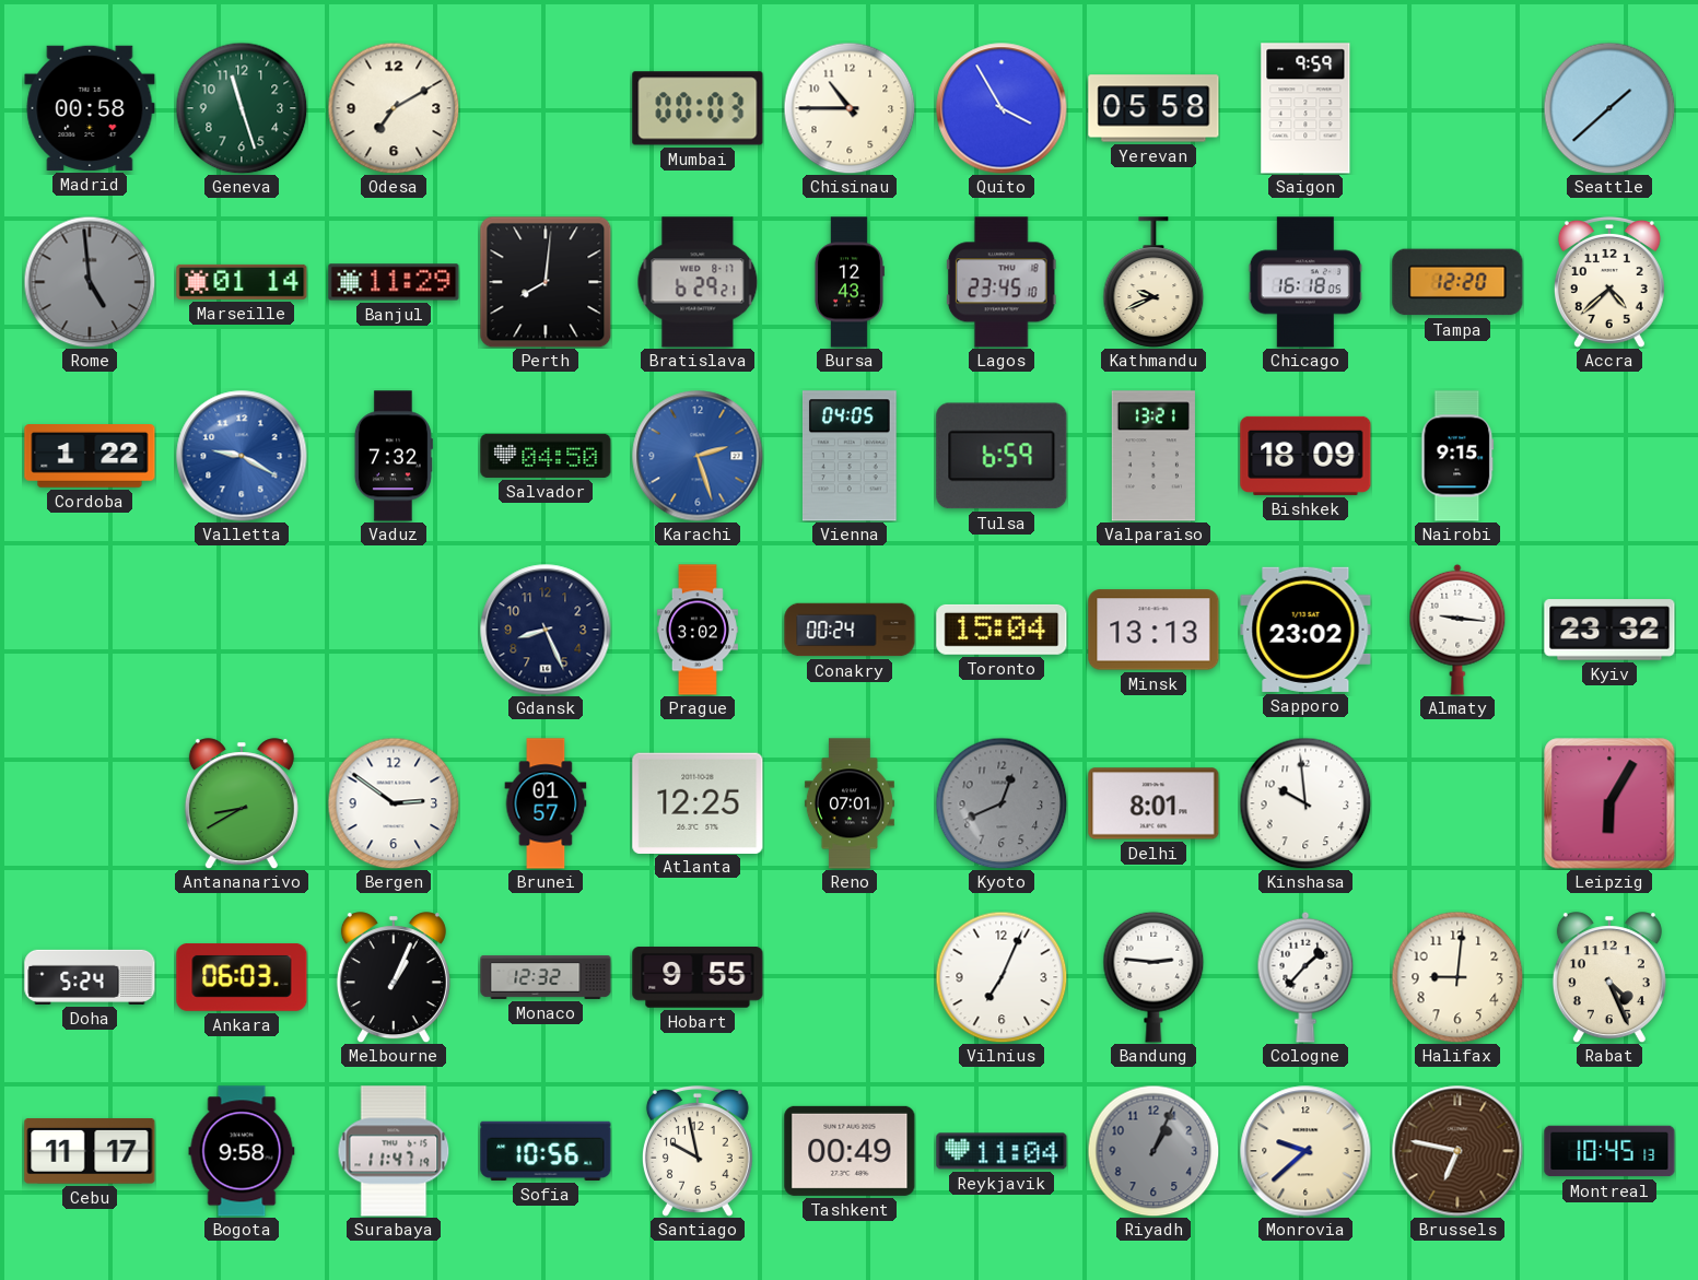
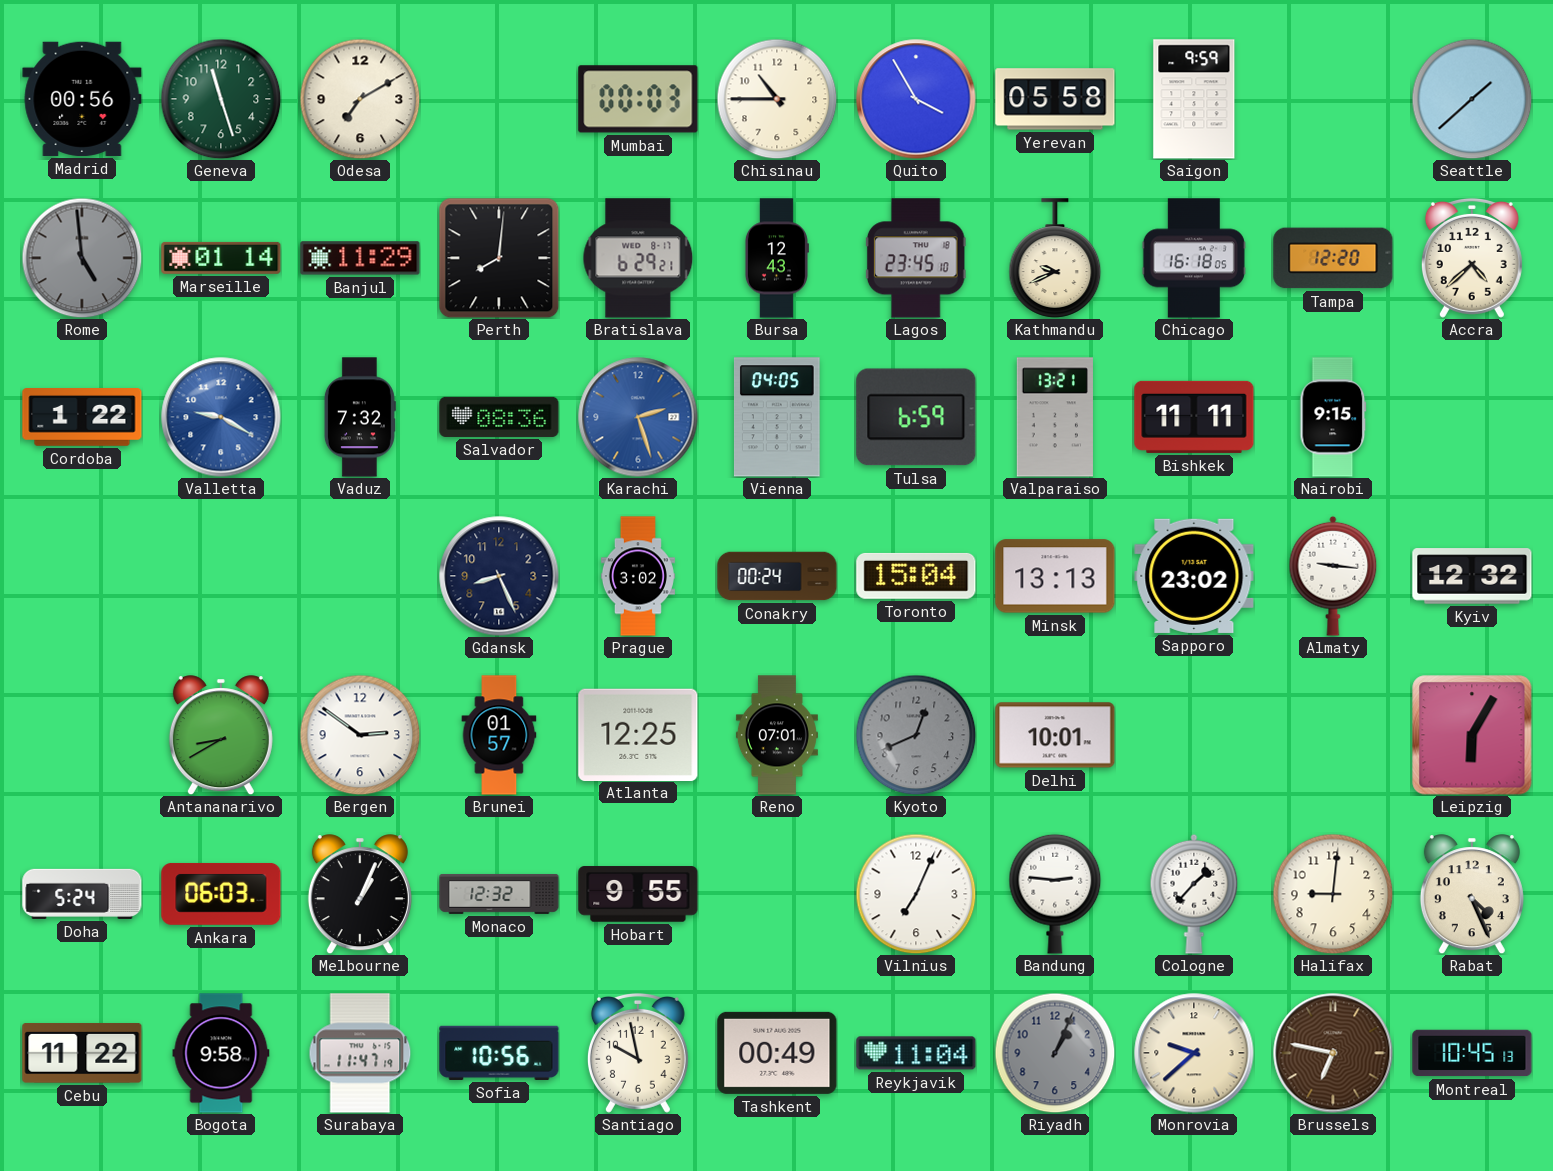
Madrid: 00:58 -> 00:56
Salvador: 04:50 -> 08:36
Bishkek: 18:09 -> 11:11
Kyiv: 23:32 -> 12:32
Delhi: 8:01 -> 10:01
Kinshasa: 9:59 -> none
Cebu: 11:17 -> 11:22
